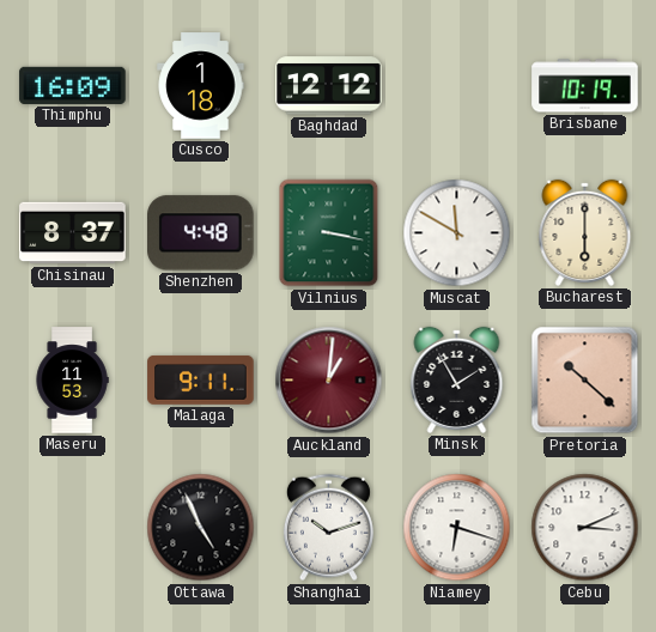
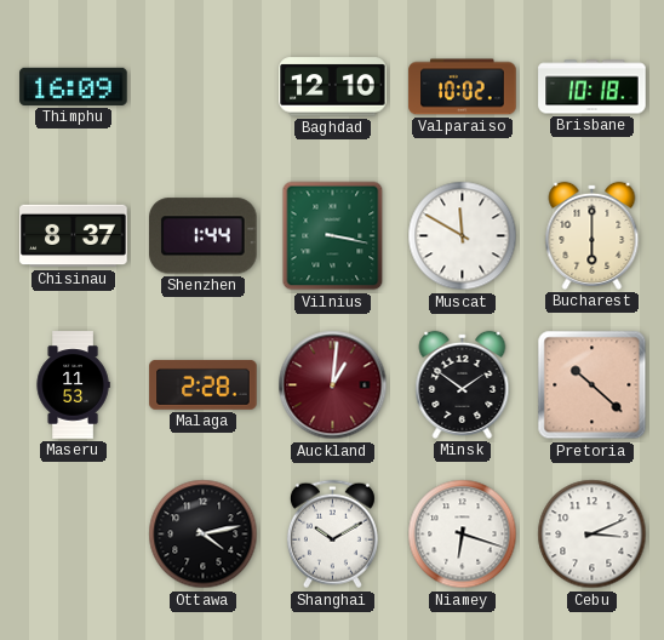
Cusco: 1:18 -> none
Baghdad: 12:12 -> 12:10
Valparaiso: none -> 10:02
Brisbane: 10:19 -> 10:18
Shenzhen: 4:48 -> 1:44
Malaga: 9:11 -> 2:28
Minsk: 1:55 -> 1:51
Ottawa: 4:56 -> 4:13
Shanghai: 10:12 -> 10:10
